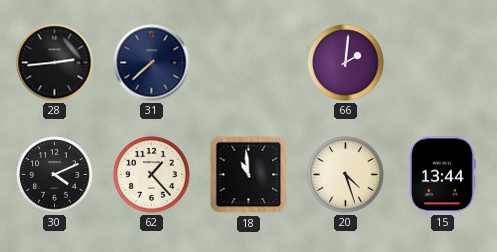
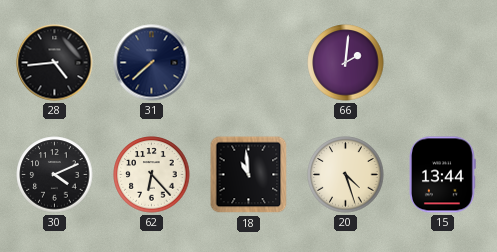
28: 2:44 -> 4:44
62: 1:23 -> 6:23
